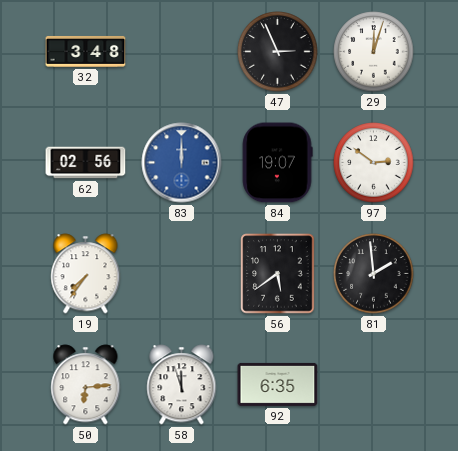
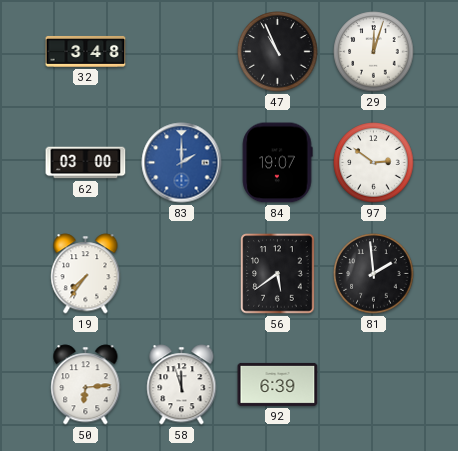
47: 2:56 -> 10:56
62: 02:56 -> 03:00
83: 12:00 -> 2:00
92: 6:35 -> 6:39
